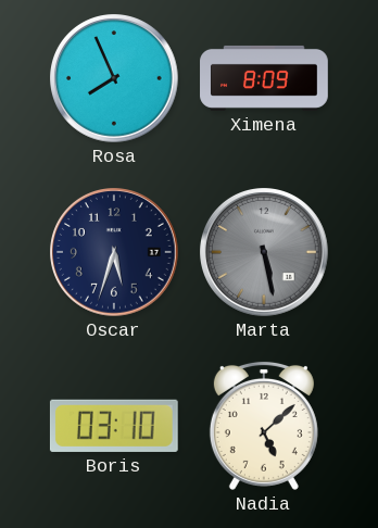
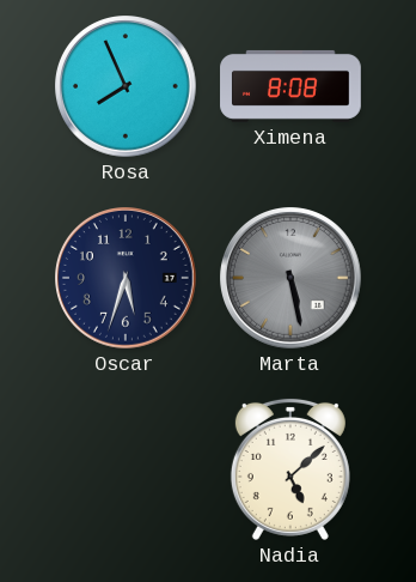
Ximena: 8:09 -> 8:08
Boris: 03:10 -> none
